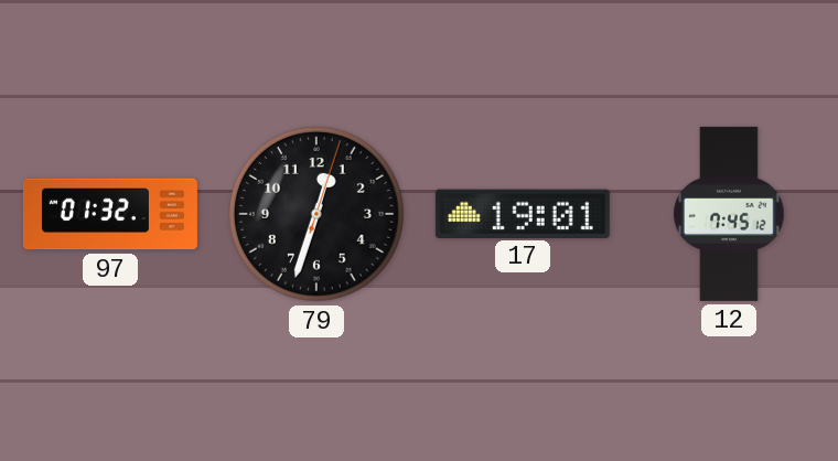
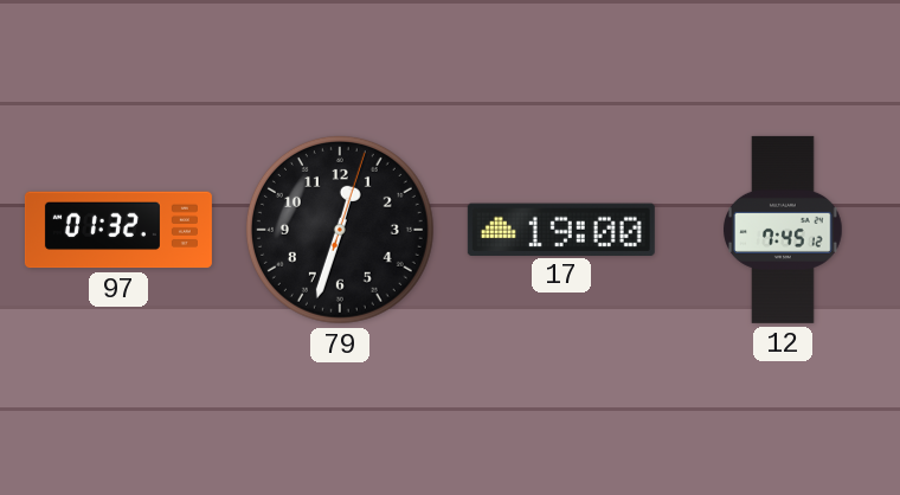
17: 19:01 -> 19:00
